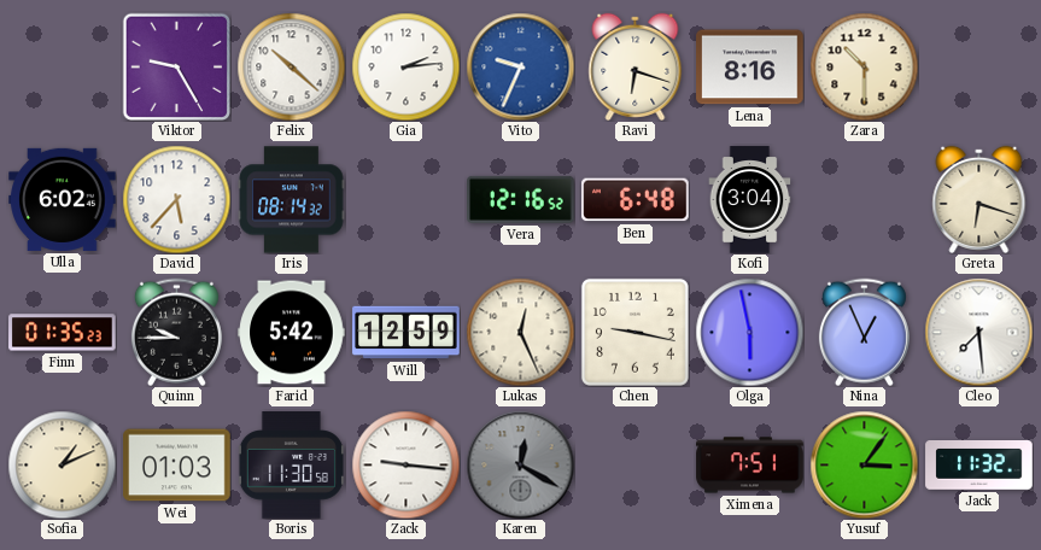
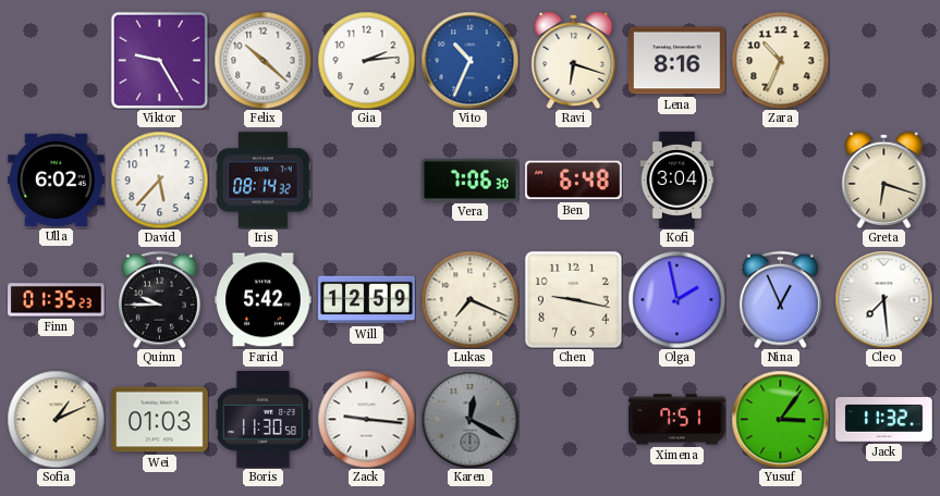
Vito: 9:34 -> 10:34
Zara: 10:30 -> 10:34
Vera: 12:16 -> 7:06
Lukas: 12:26 -> 7:19
Olga: 5:58 -> 1:58
